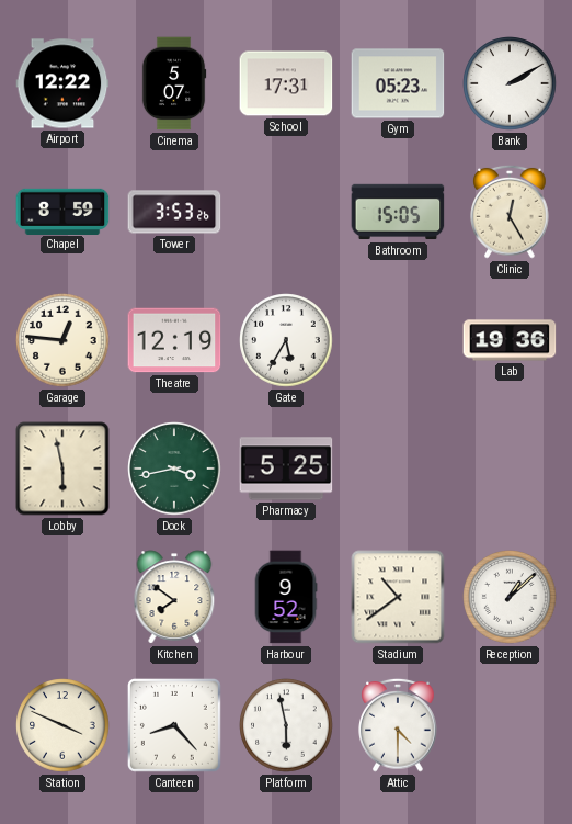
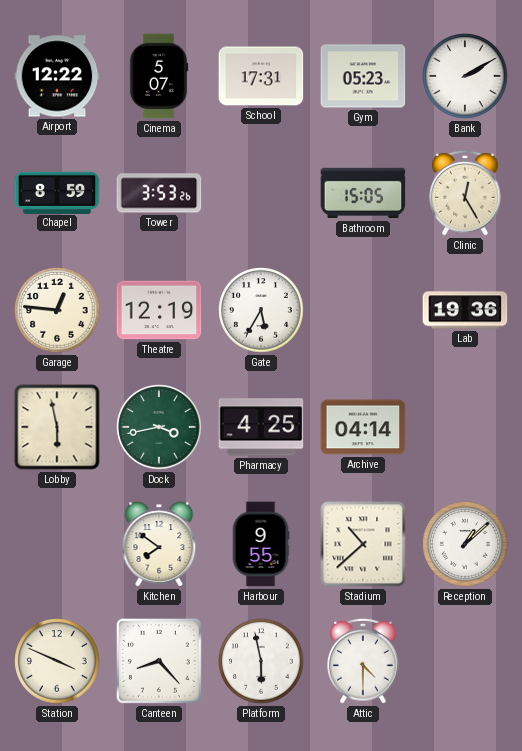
Pharmacy: 5:25 -> 4:25
Archive: none -> 04:14
Harbour: 9:52 -> 9:55
Stadium: 10:39 -> 10:38
